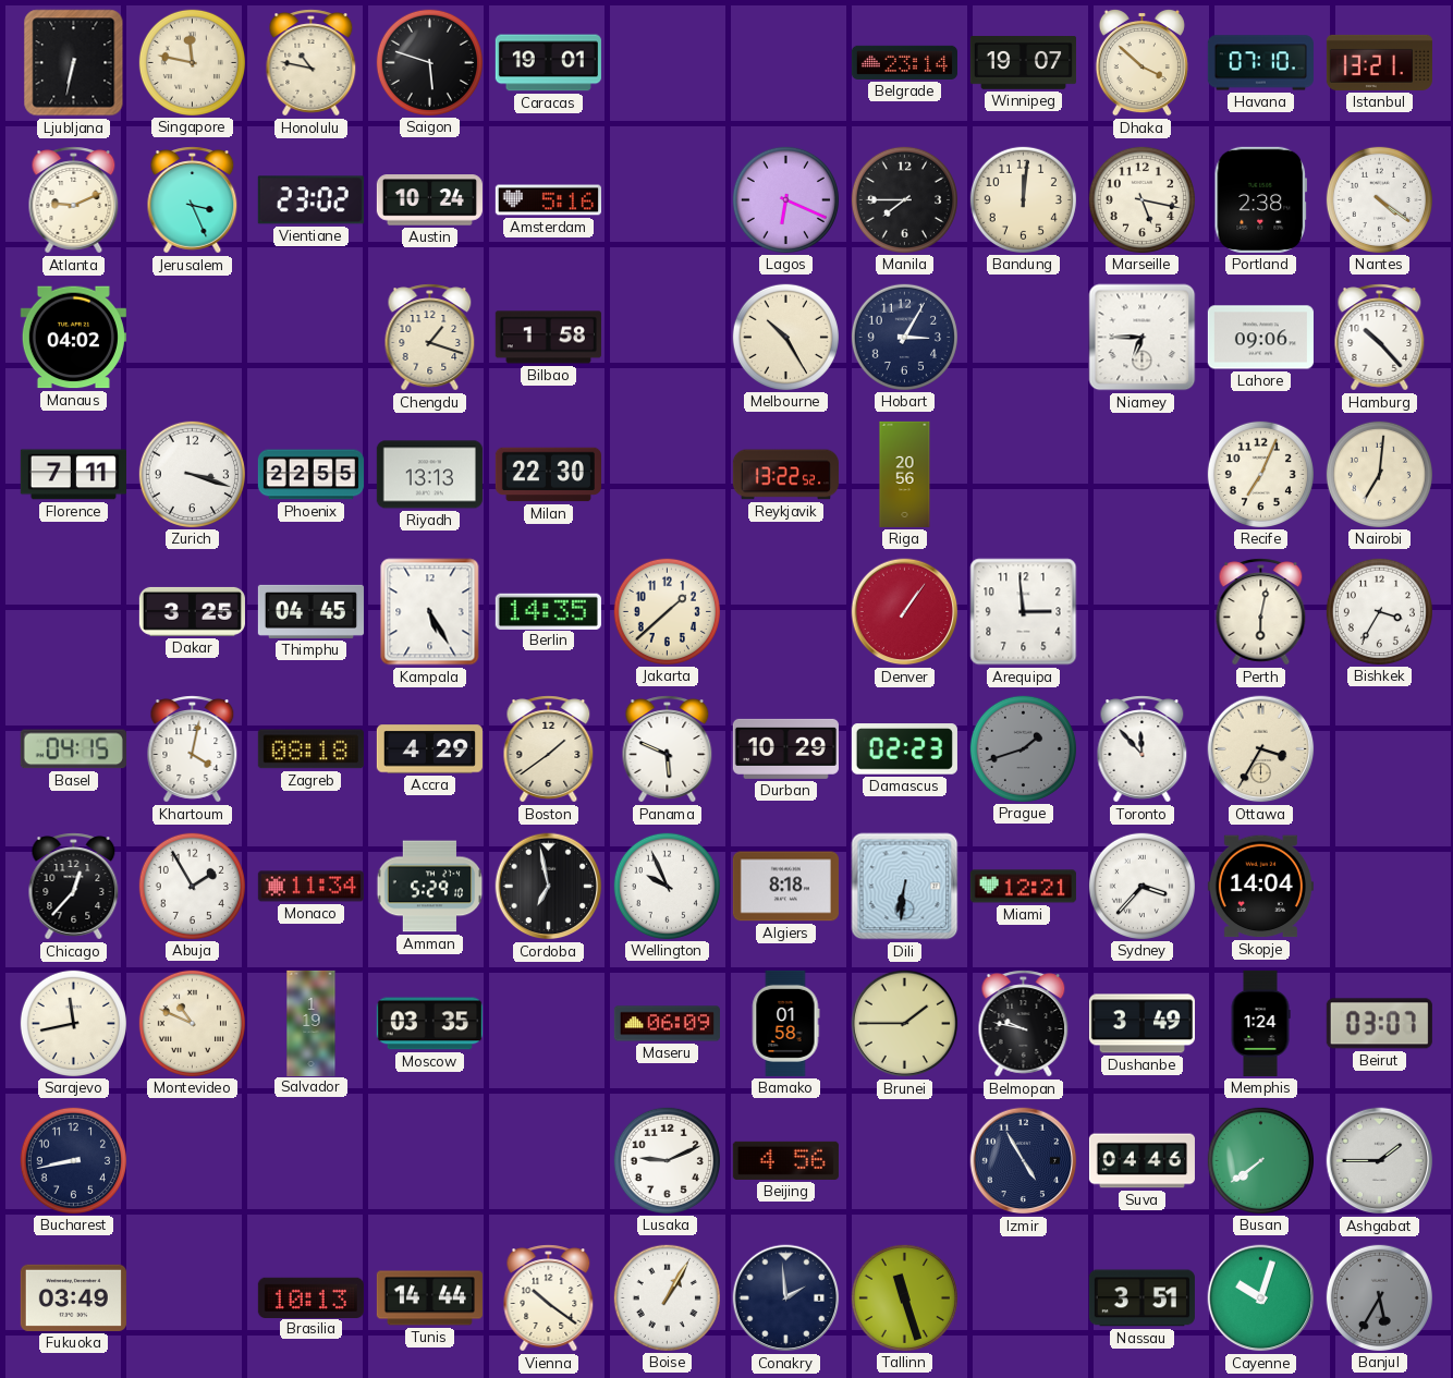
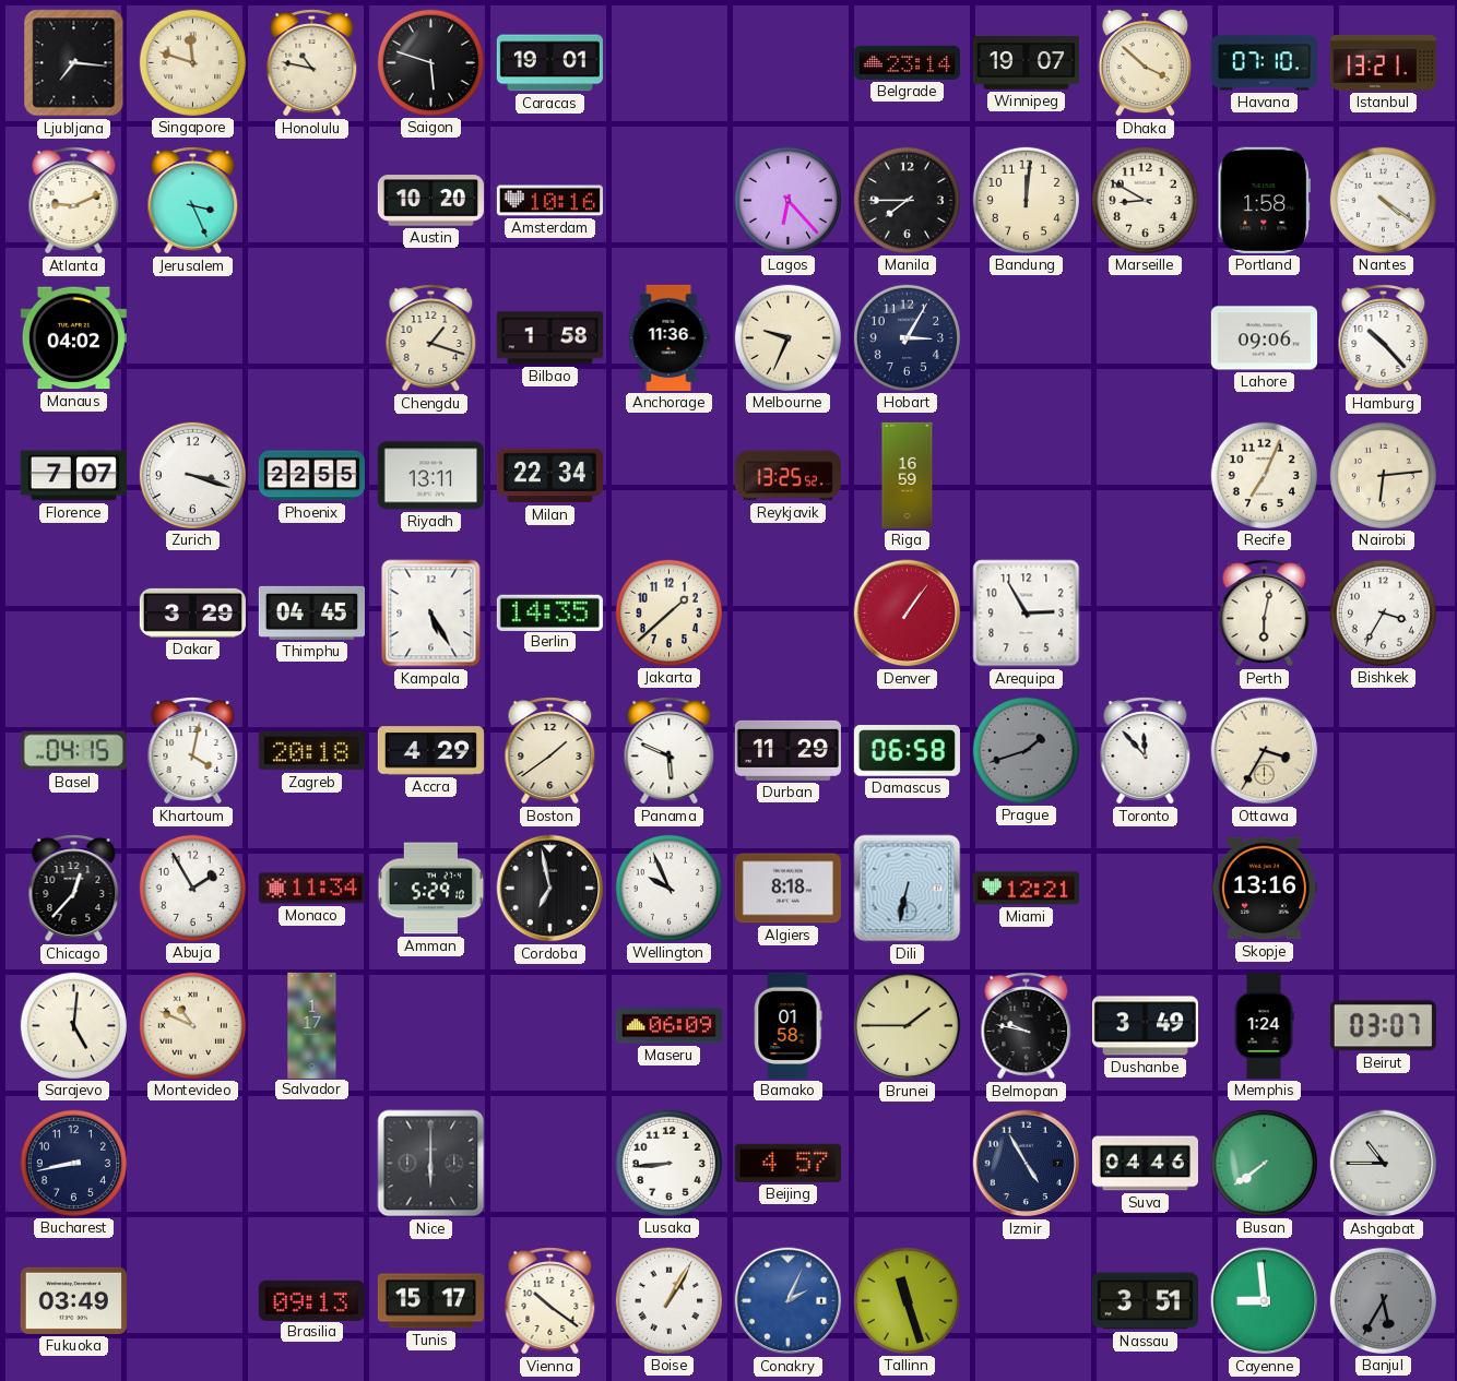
Ljubljana: 6:32 -> 7:16
Singapore: 11:47 -> 11:48
Vientiane: 23:02 -> none
Austin: 10:24 -> 10:20
Amsterdam: 5:16 -> 10:16
Lagos: 6:19 -> 6:23
Marseille: 5:17 -> 8:50
Portland: 2:38 -> 1:58
Anchorage: none -> 11:36
Melbourne: 10:25 -> 9:34
Niamey: 6:45 -> none
Florence: 7:11 -> 7:07
Riyadh: 13:13 -> 13:11
Milan: 22:30 -> 22:34
Reykjavik: 13:22 -> 13:25
Riga: 20:56 -> 16:59
Nairobi: 7:01 -> 6:14
Dakar: 3:25 -> 3:29
Arequipa: 2:59 -> 2:55
Zagreb: 08:18 -> 20:18
Durban: 10:29 -> 11:29
Damascus: 02:23 -> 06:58
Dili: 6:31 -> 6:32
Sydney: 3:37 -> none
Skopje: 14:04 -> 13:16
Sarajevo: 11:43 -> 5:01
Salvador: 1:19 -> 1:17
Moscow: 03:35 -> none
Nice: none -> 6:00
Lusaka: 9:11 -> 8:44
Beijing: 4:56 -> 4:57
Ashgabat: 1:45 -> 10:45
Brasilia: 10:13 -> 09:13
Tunis: 14:44 -> 15:17
Conakry: 1:59 -> 2:04
Conakry dial: navy -> blue
Cayenne: 10:03 -> 8:59
